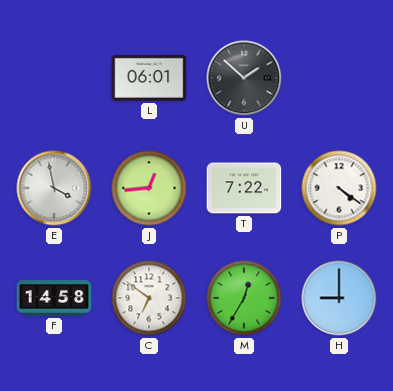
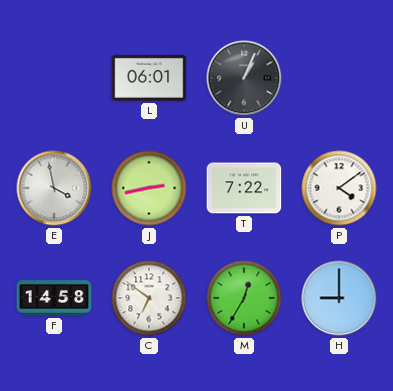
U: 1:52 -> 1:04
J: 12:44 -> 2:43
P: 4:21 -> 4:09
